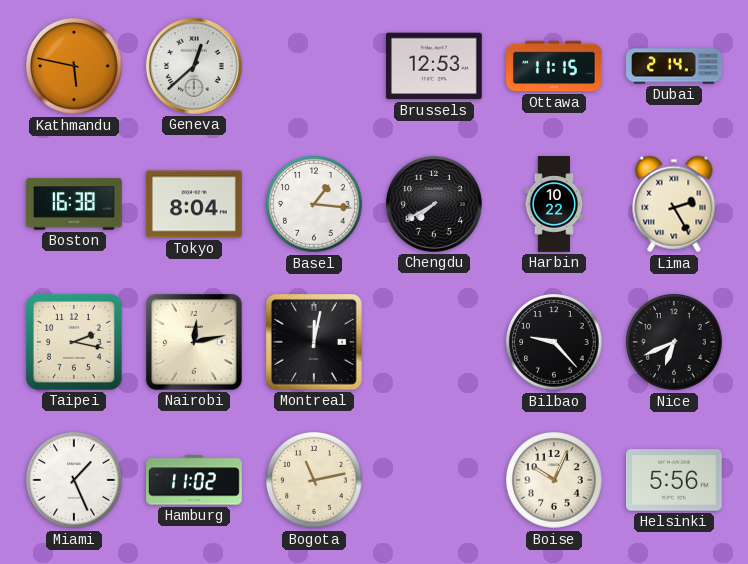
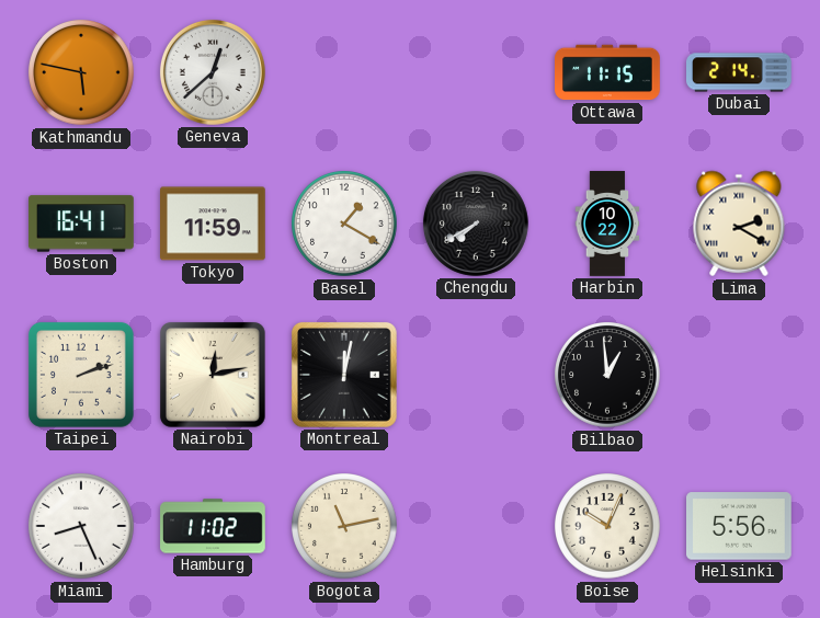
Brussels: 12:53 -> none
Boston: 16:38 -> 16:41
Tokyo: 8:04 -> 11:59
Basel: 1:16 -> 1:20
Lima: 2:25 -> 2:20
Taipei: 2:17 -> 2:12
Bilbao: 9:23 -> 12:59
Nice: 6:41 -> none
Miami: 1:26 -> 8:26
